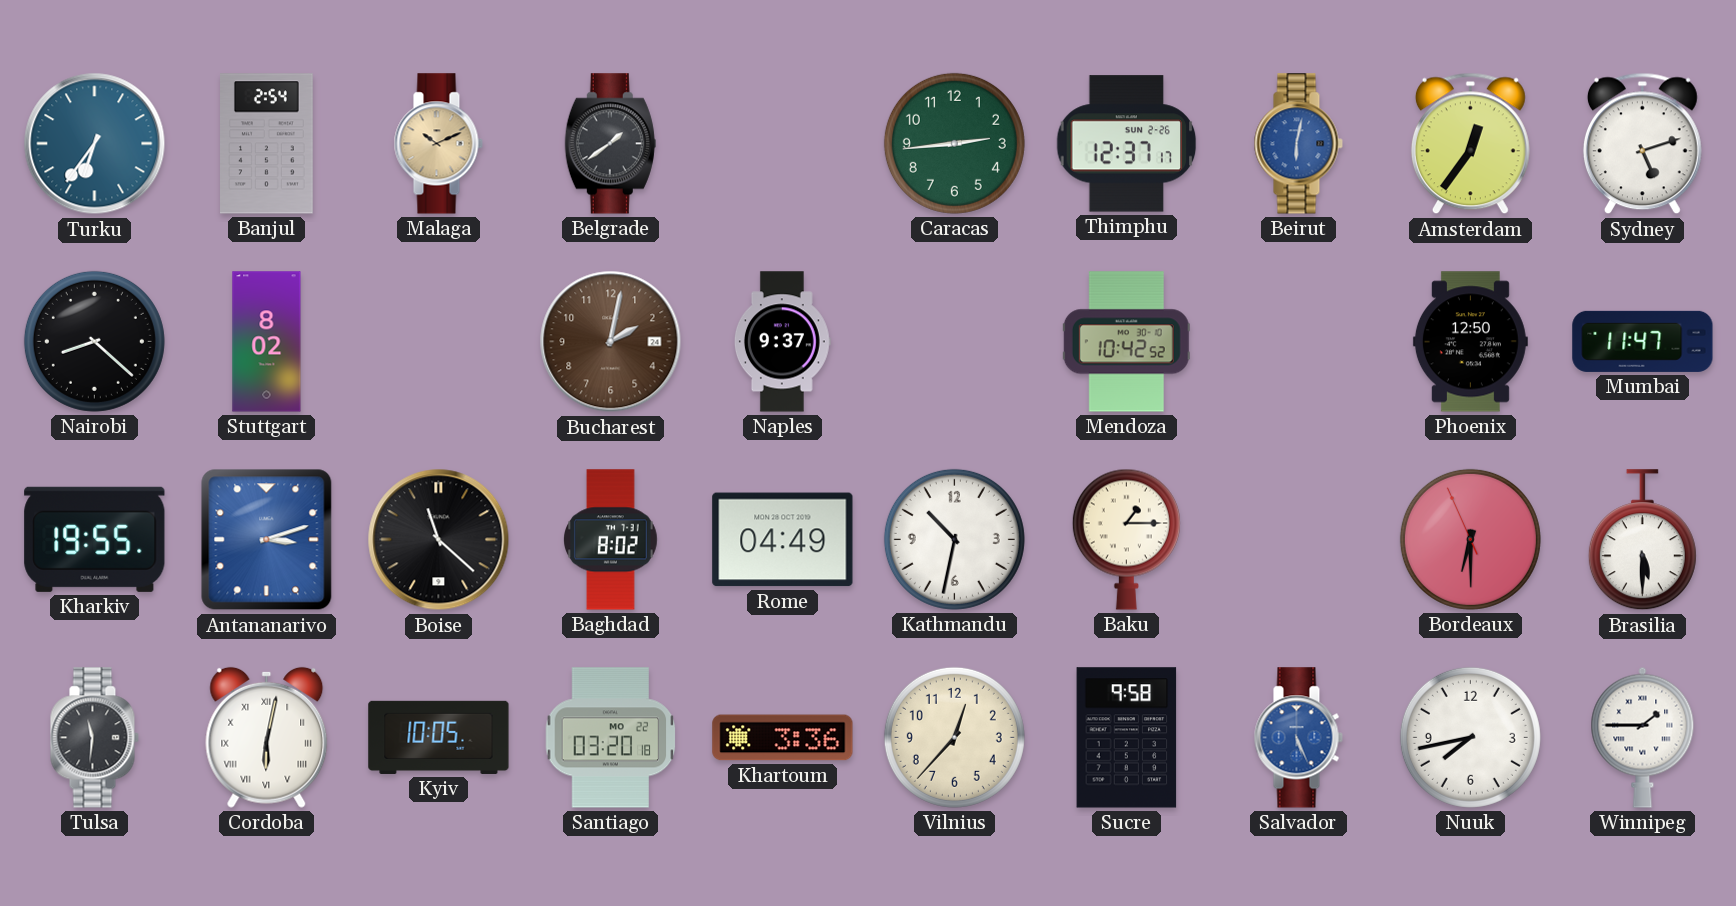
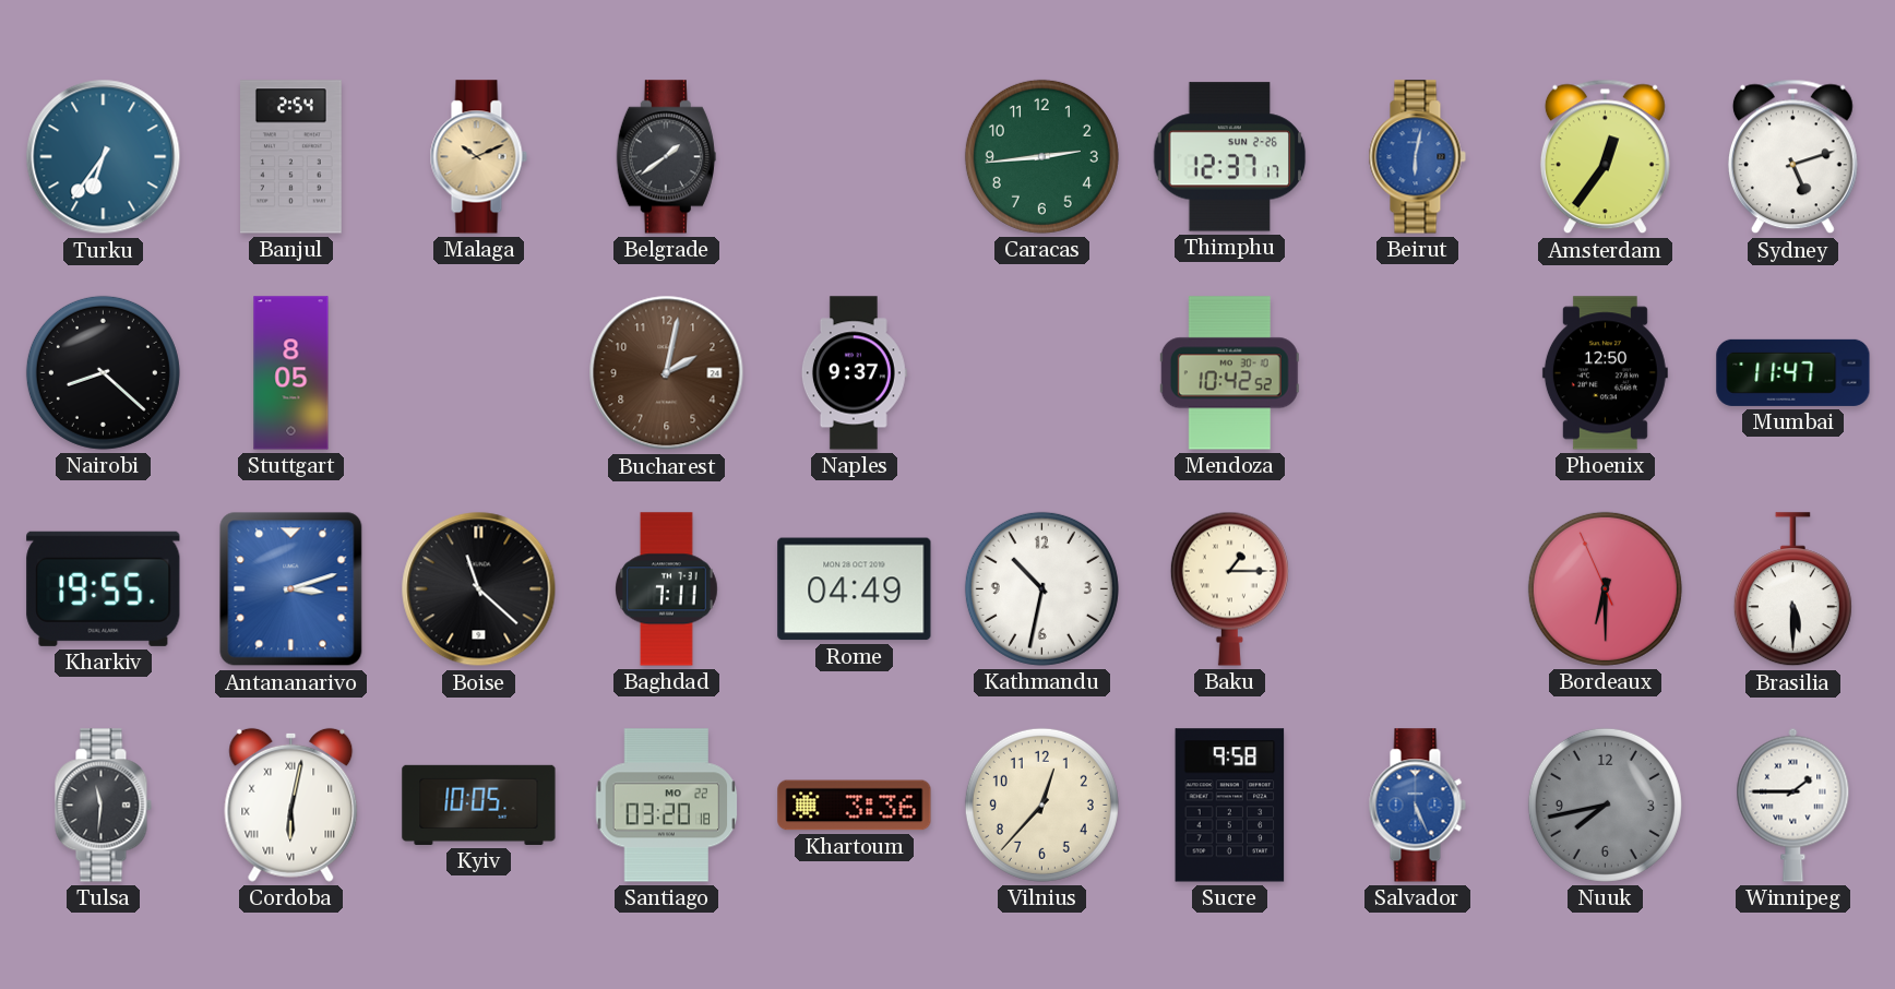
Stuttgart: 8:02 -> 8:05
Baghdad: 8:02 -> 7:11
Nuuk dial: white -> grey
